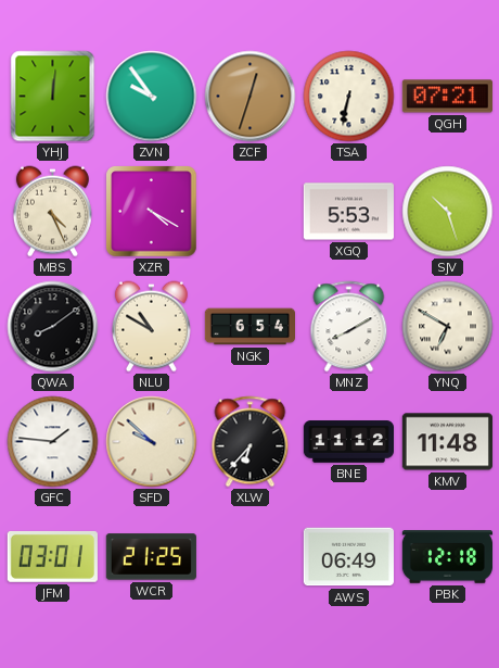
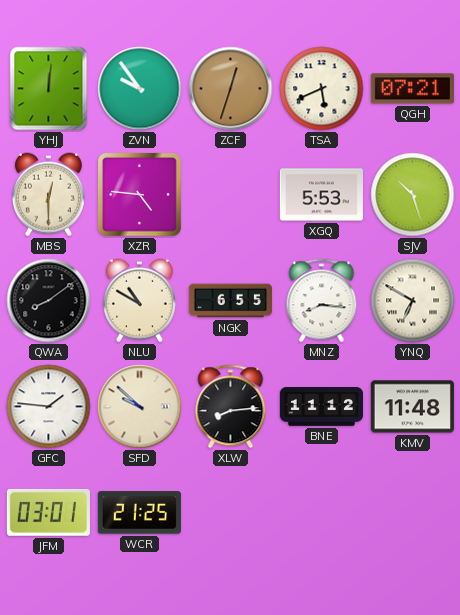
TSA: 6:32 -> 5:41
MBS: 4:26 -> 12:30
XZR: 4:20 -> 4:46
NGK: 6:54 -> 6:55
MNZ: 8:10 -> 8:16
XLW: 6:37 -> 8:14
AWS: 06:49 -> none
PBK: 12:18 -> none
